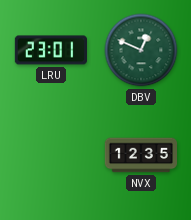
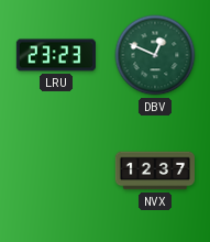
LRU: 23:01 -> 23:23
NVX: 12:35 -> 12:37
